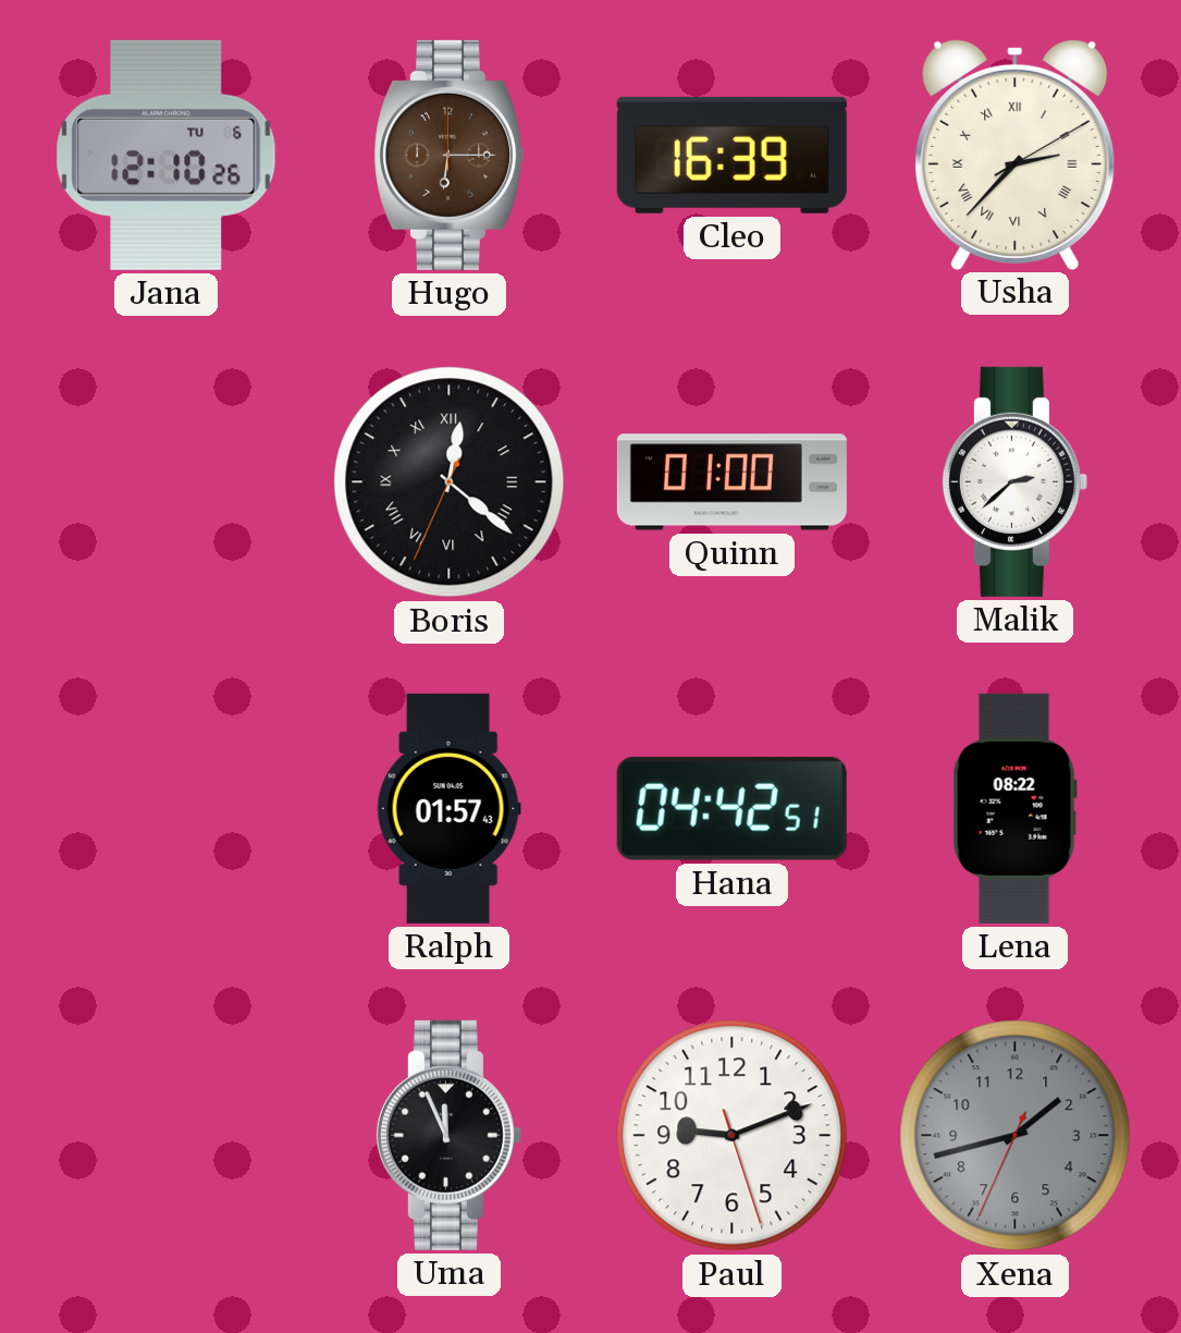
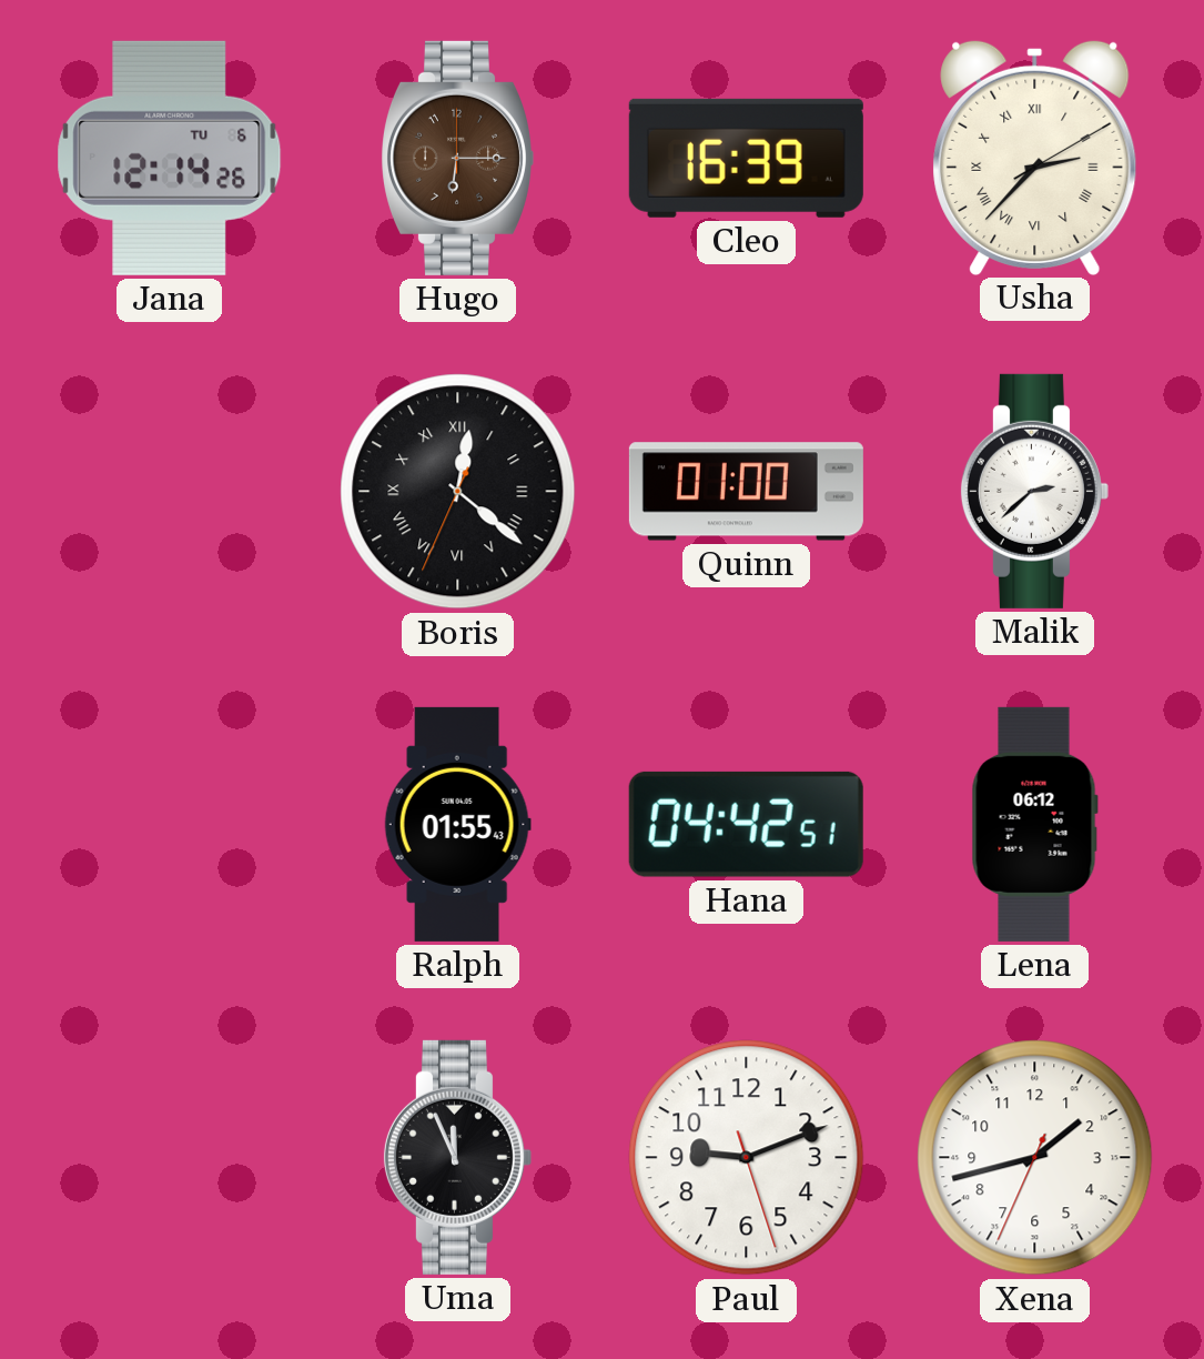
Jana: 12:10 -> 12:14
Ralph: 01:57 -> 01:55
Lena: 08:22 -> 06:12
Xena dial: grey -> white
